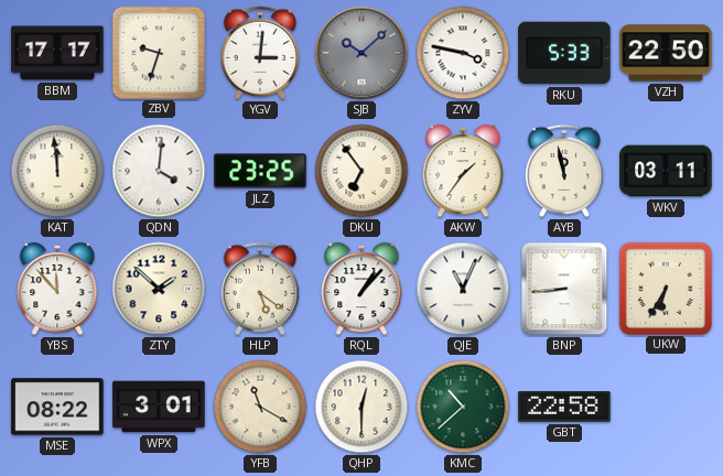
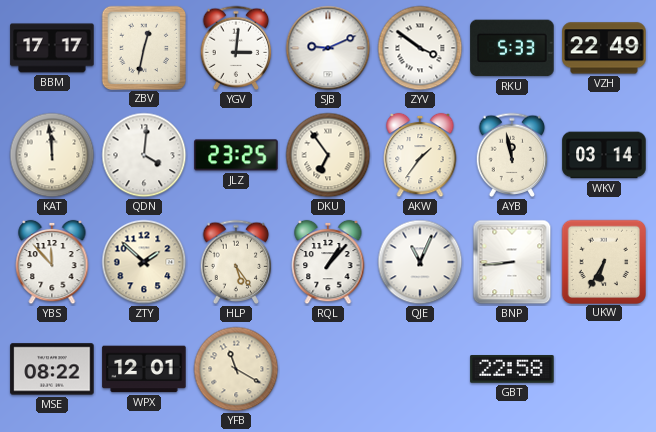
ZBV: 9:33 -> 12:32
SJB: 10:08 -> 9:11
SJB dial: grey -> white
ZYV: 3:47 -> 3:51
VZH: 22:50 -> 22:49
WKV: 03:11 -> 03:14
HLP: 5:21 -> 5:24
WPX: 3:01 -> 12:01
QHP: 12:30 -> none
KMC: 10:38 -> none
